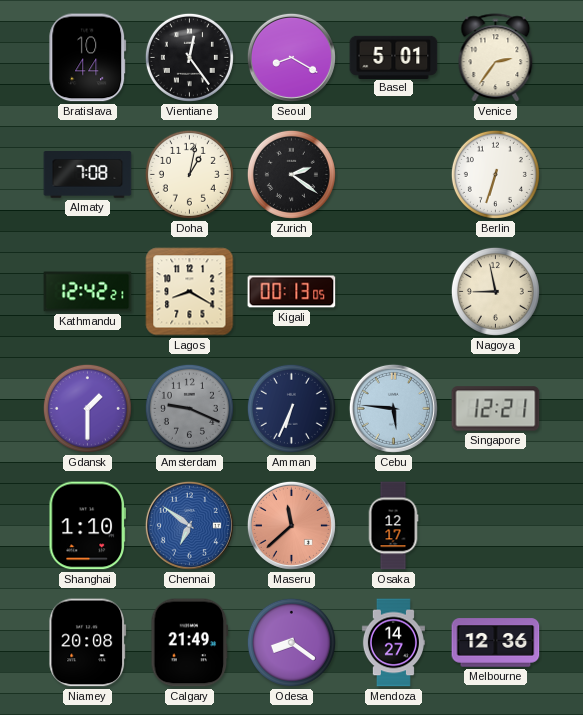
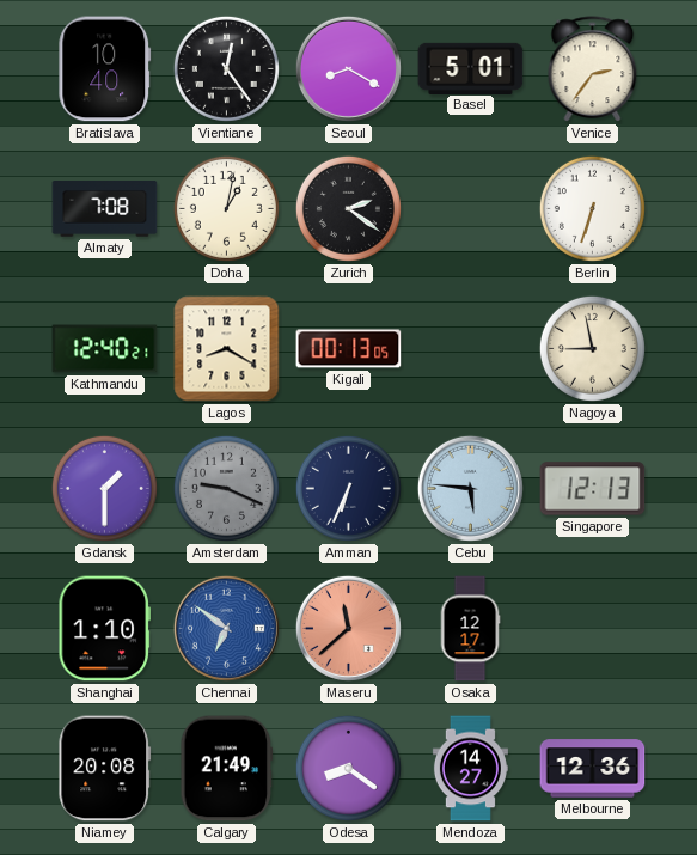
Bratislava: 10:44 -> 10:40
Kathmandu: 12:42 -> 12:40
Singapore: 12:21 -> 12:13
